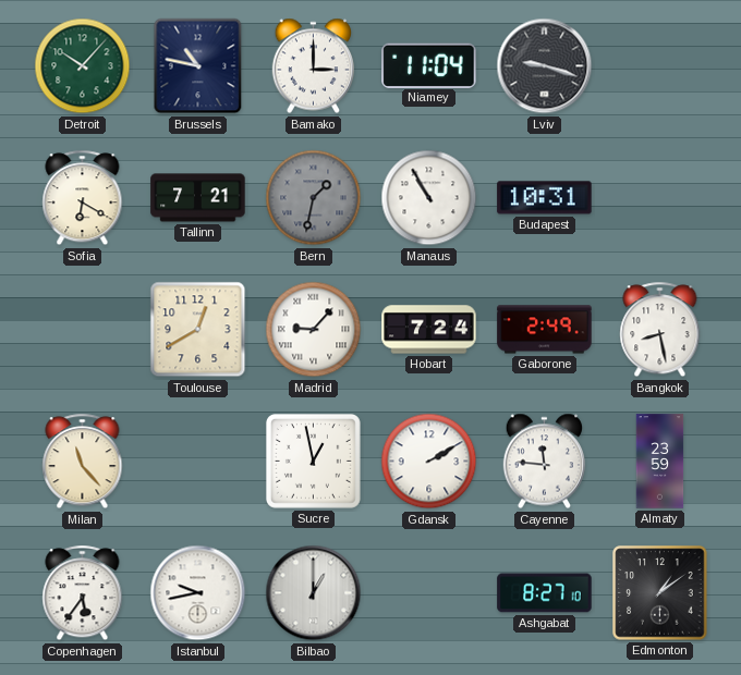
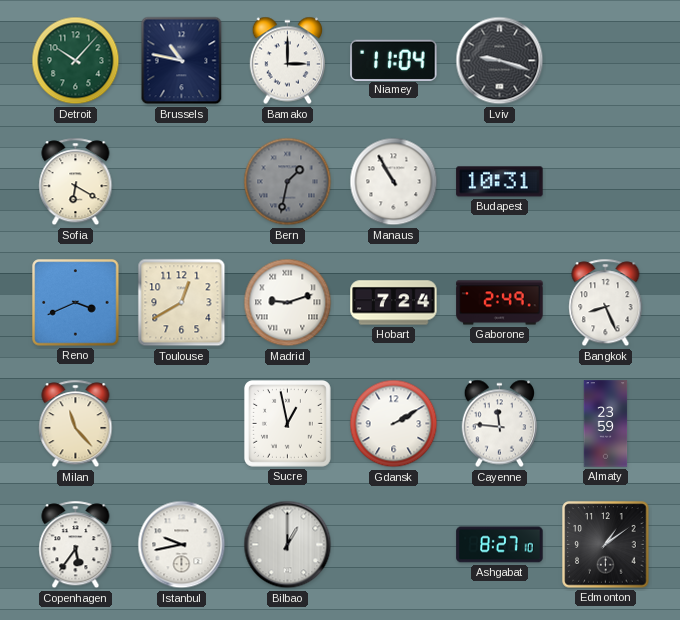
Tallinn: 7:21 -> none
Reno: none -> 3:41
Madrid: 9:07 -> 9:12
Bangkok: 8:28 -> 8:26
